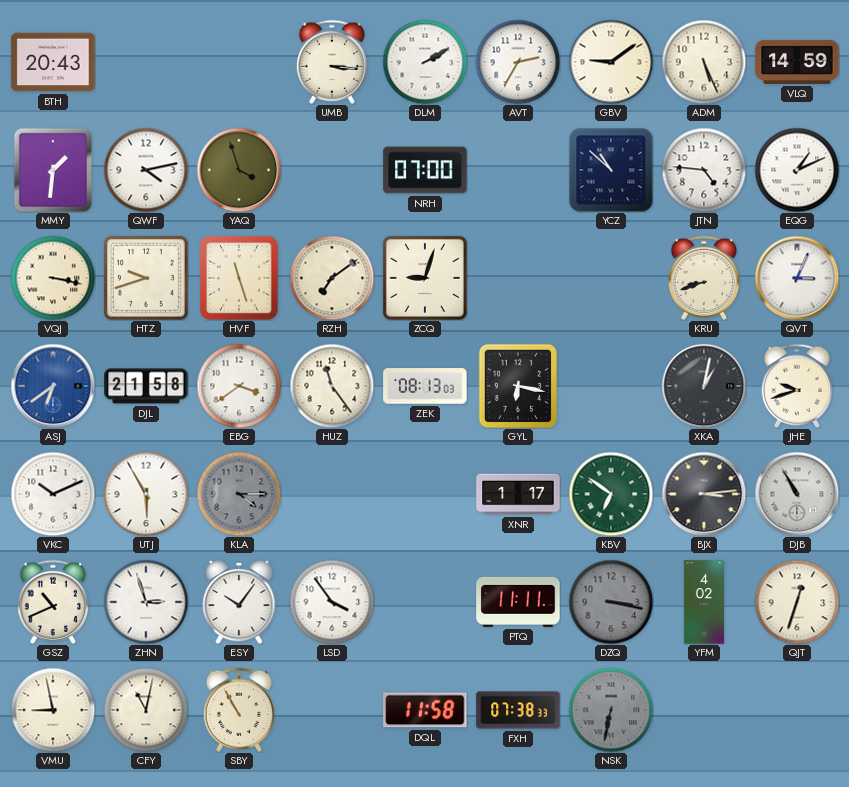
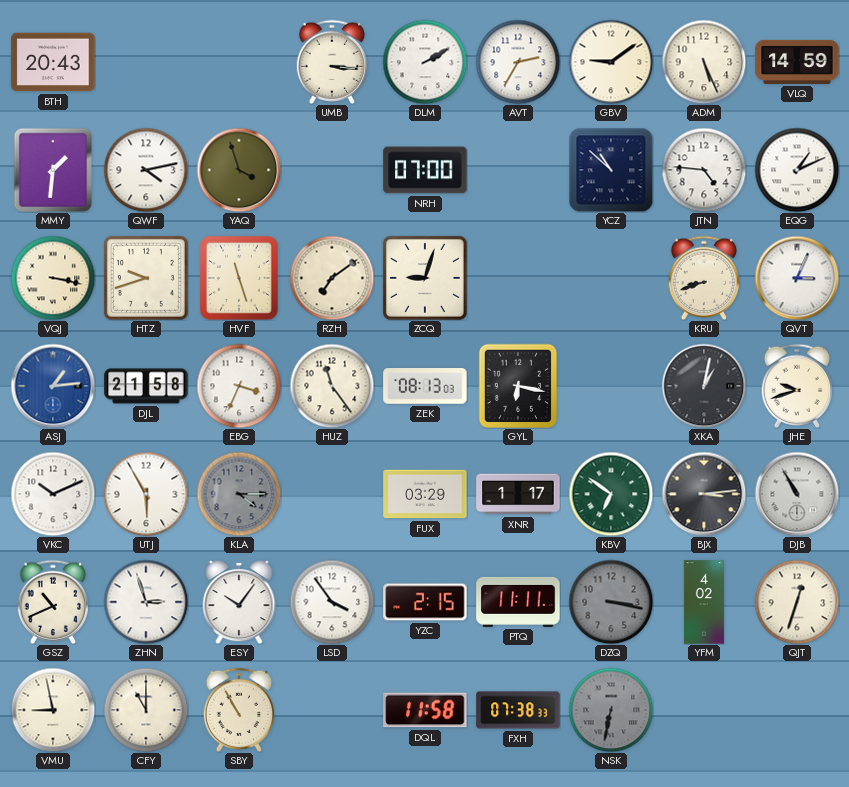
ASJ: 6:39 -> 1:14
EBG: 3:39 -> 3:34
FUX: none -> 03:29
YZC: none -> 2:15
CFY: 11:02 -> 11:00
